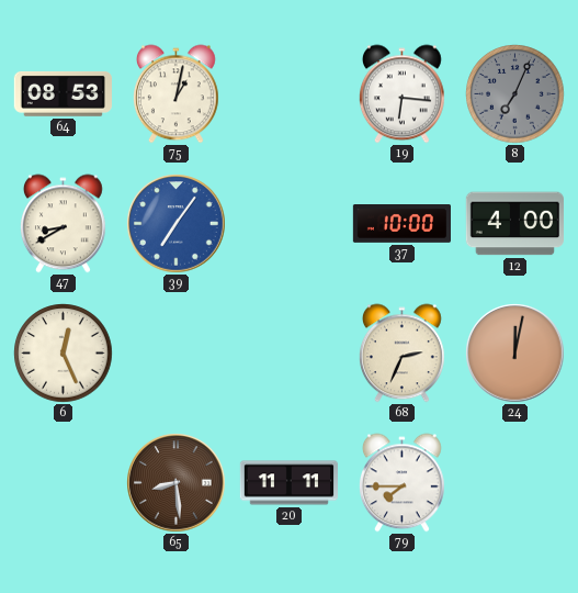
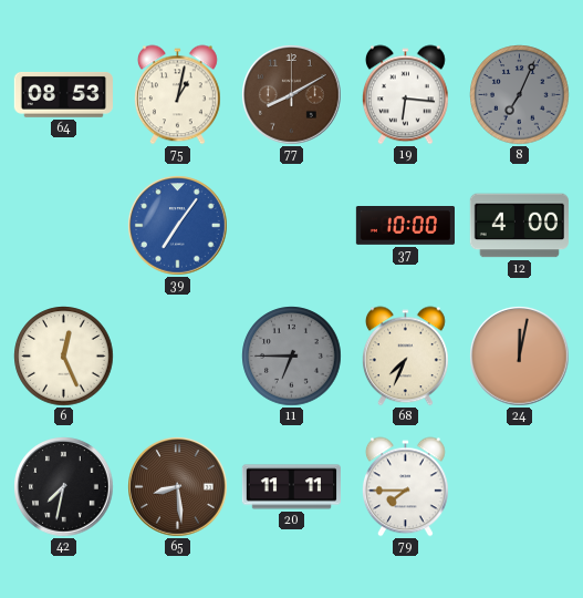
77: none -> 8:10
47: 8:40 -> none
11: none -> 6:45
68: 2:34 -> 7:34
42: none -> 7:32
